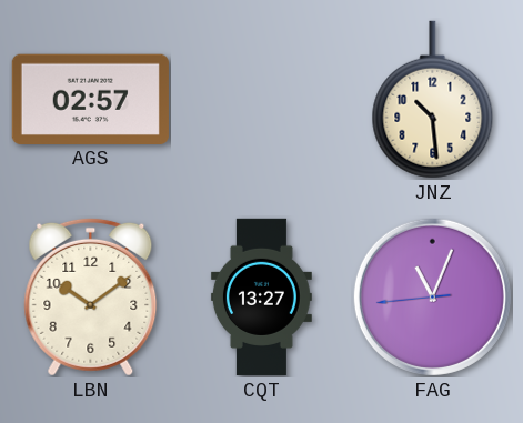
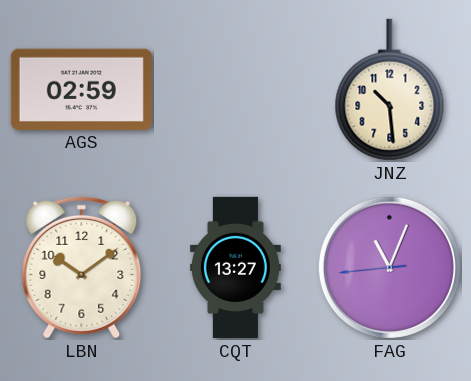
AGS: 02:57 -> 02:59
